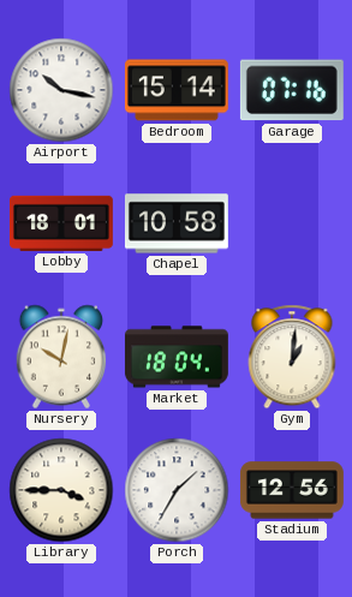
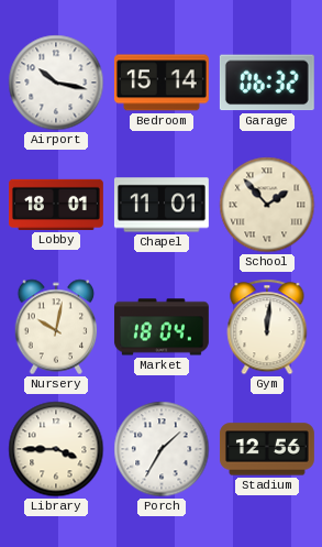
Garage: 07:16 -> 06:32
Chapel: 10:58 -> 11:01
School: none -> 1:53
Gym: 1:01 -> 12:01
